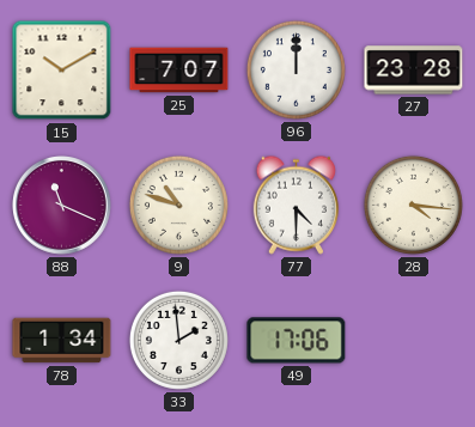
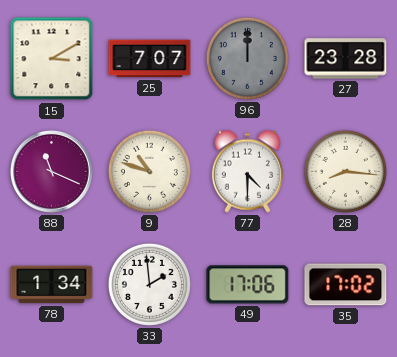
15: 10:10 -> 3:10
96 dial: white -> grey
28: 4:16 -> 8:16
35: none -> 17:02
